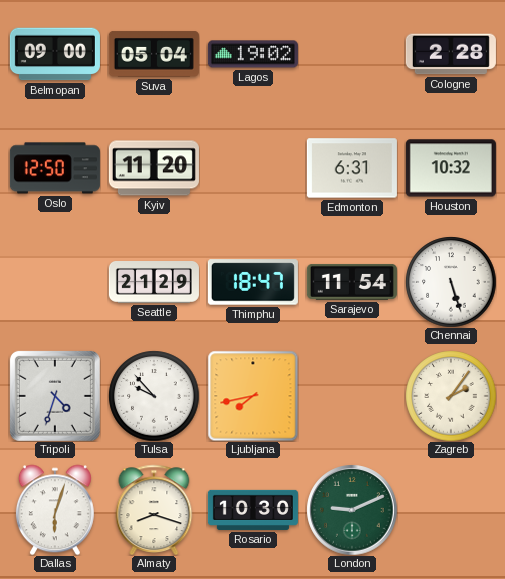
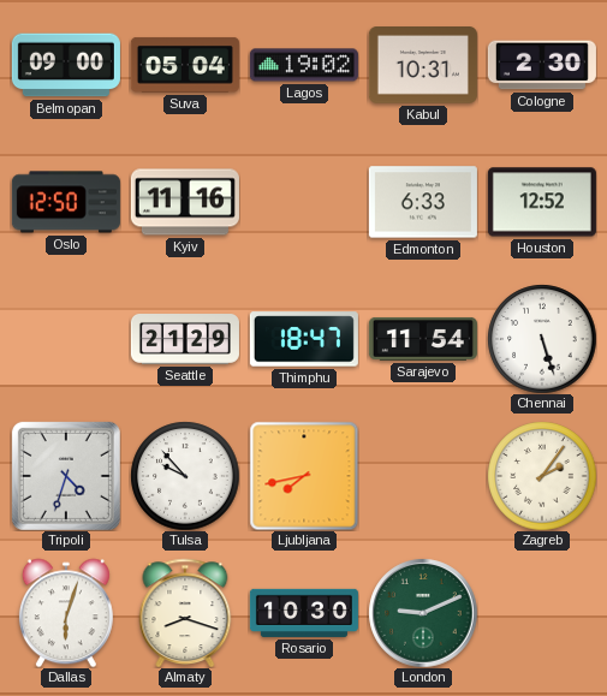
Kabul: none -> 10:31
Cologne: 2:28 -> 2:30
Kyiv: 11:20 -> 11:16
Edmonton: 6:31 -> 6:33
Houston: 10:32 -> 12:52
